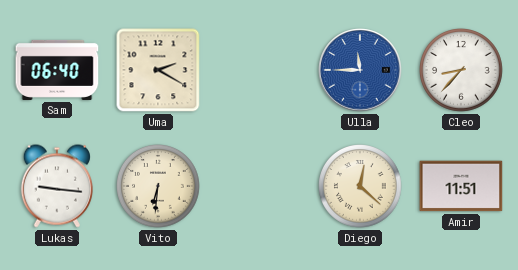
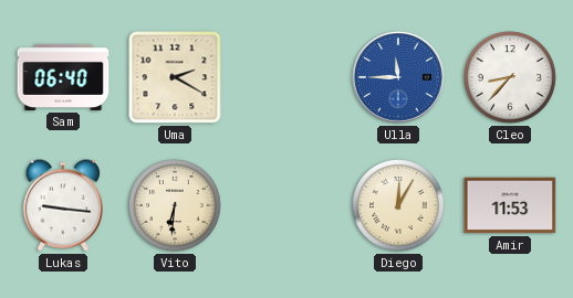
Diego: 12:22 -> 12:05
Amir: 11:51 -> 11:53
